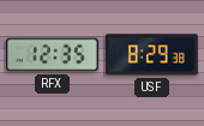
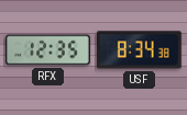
USF: 8:29 -> 8:34
